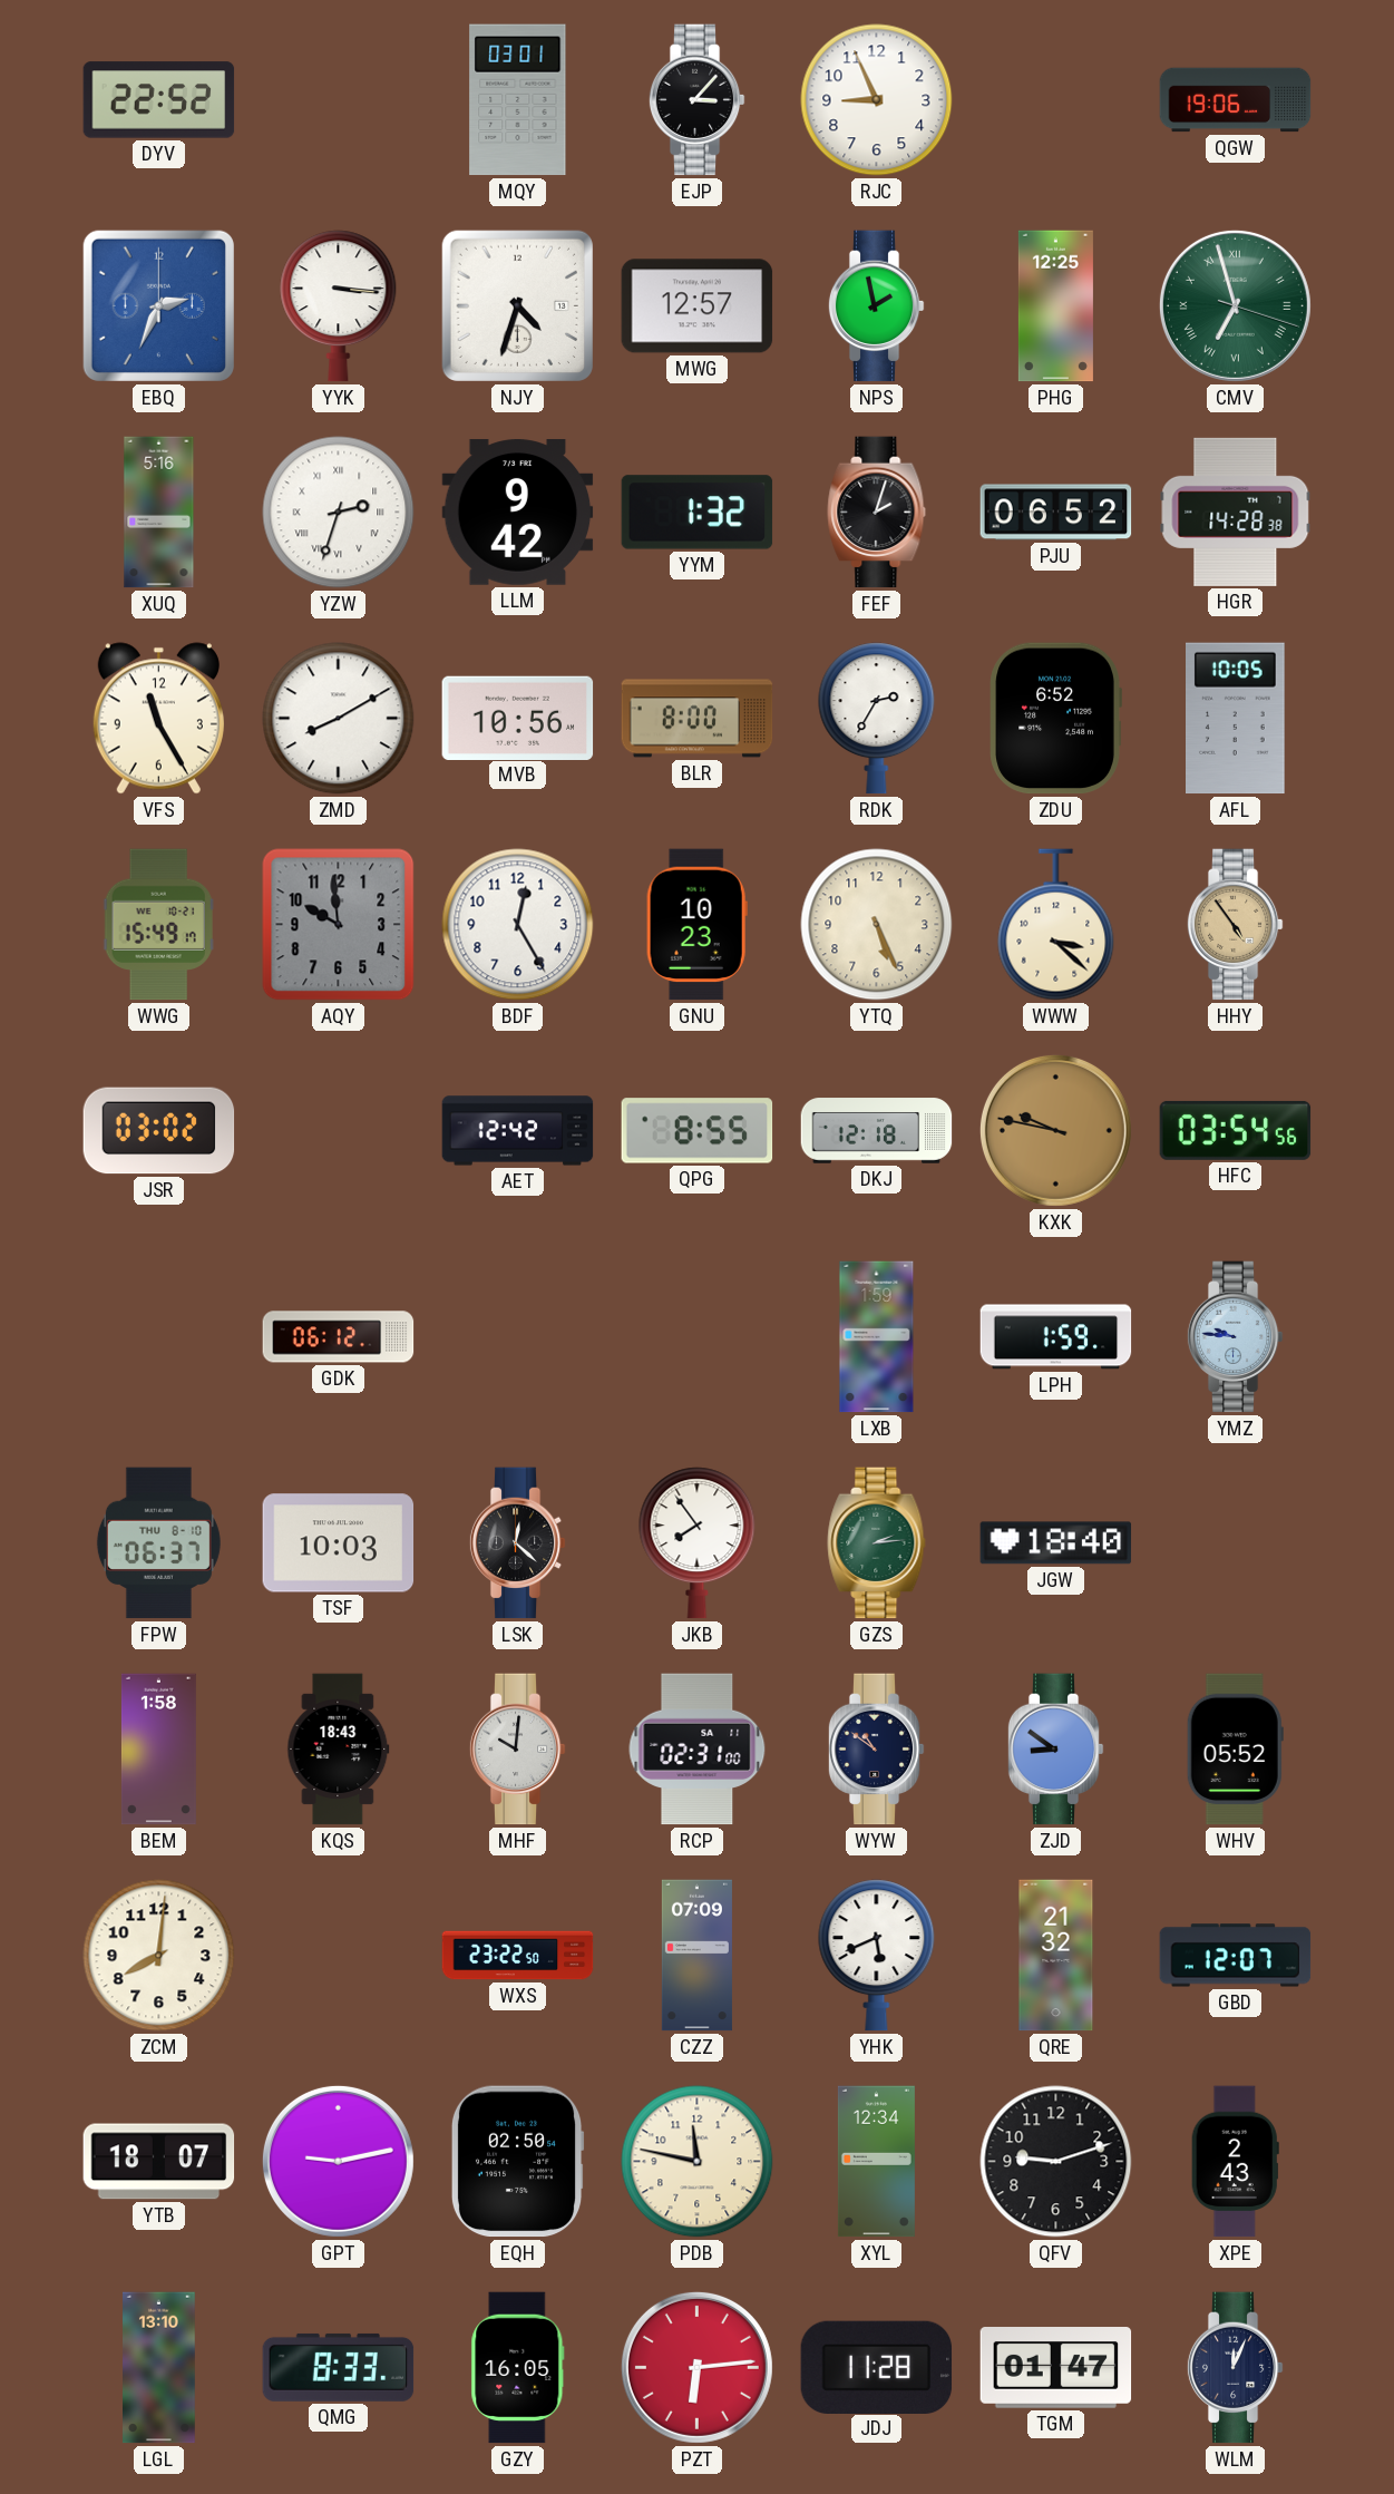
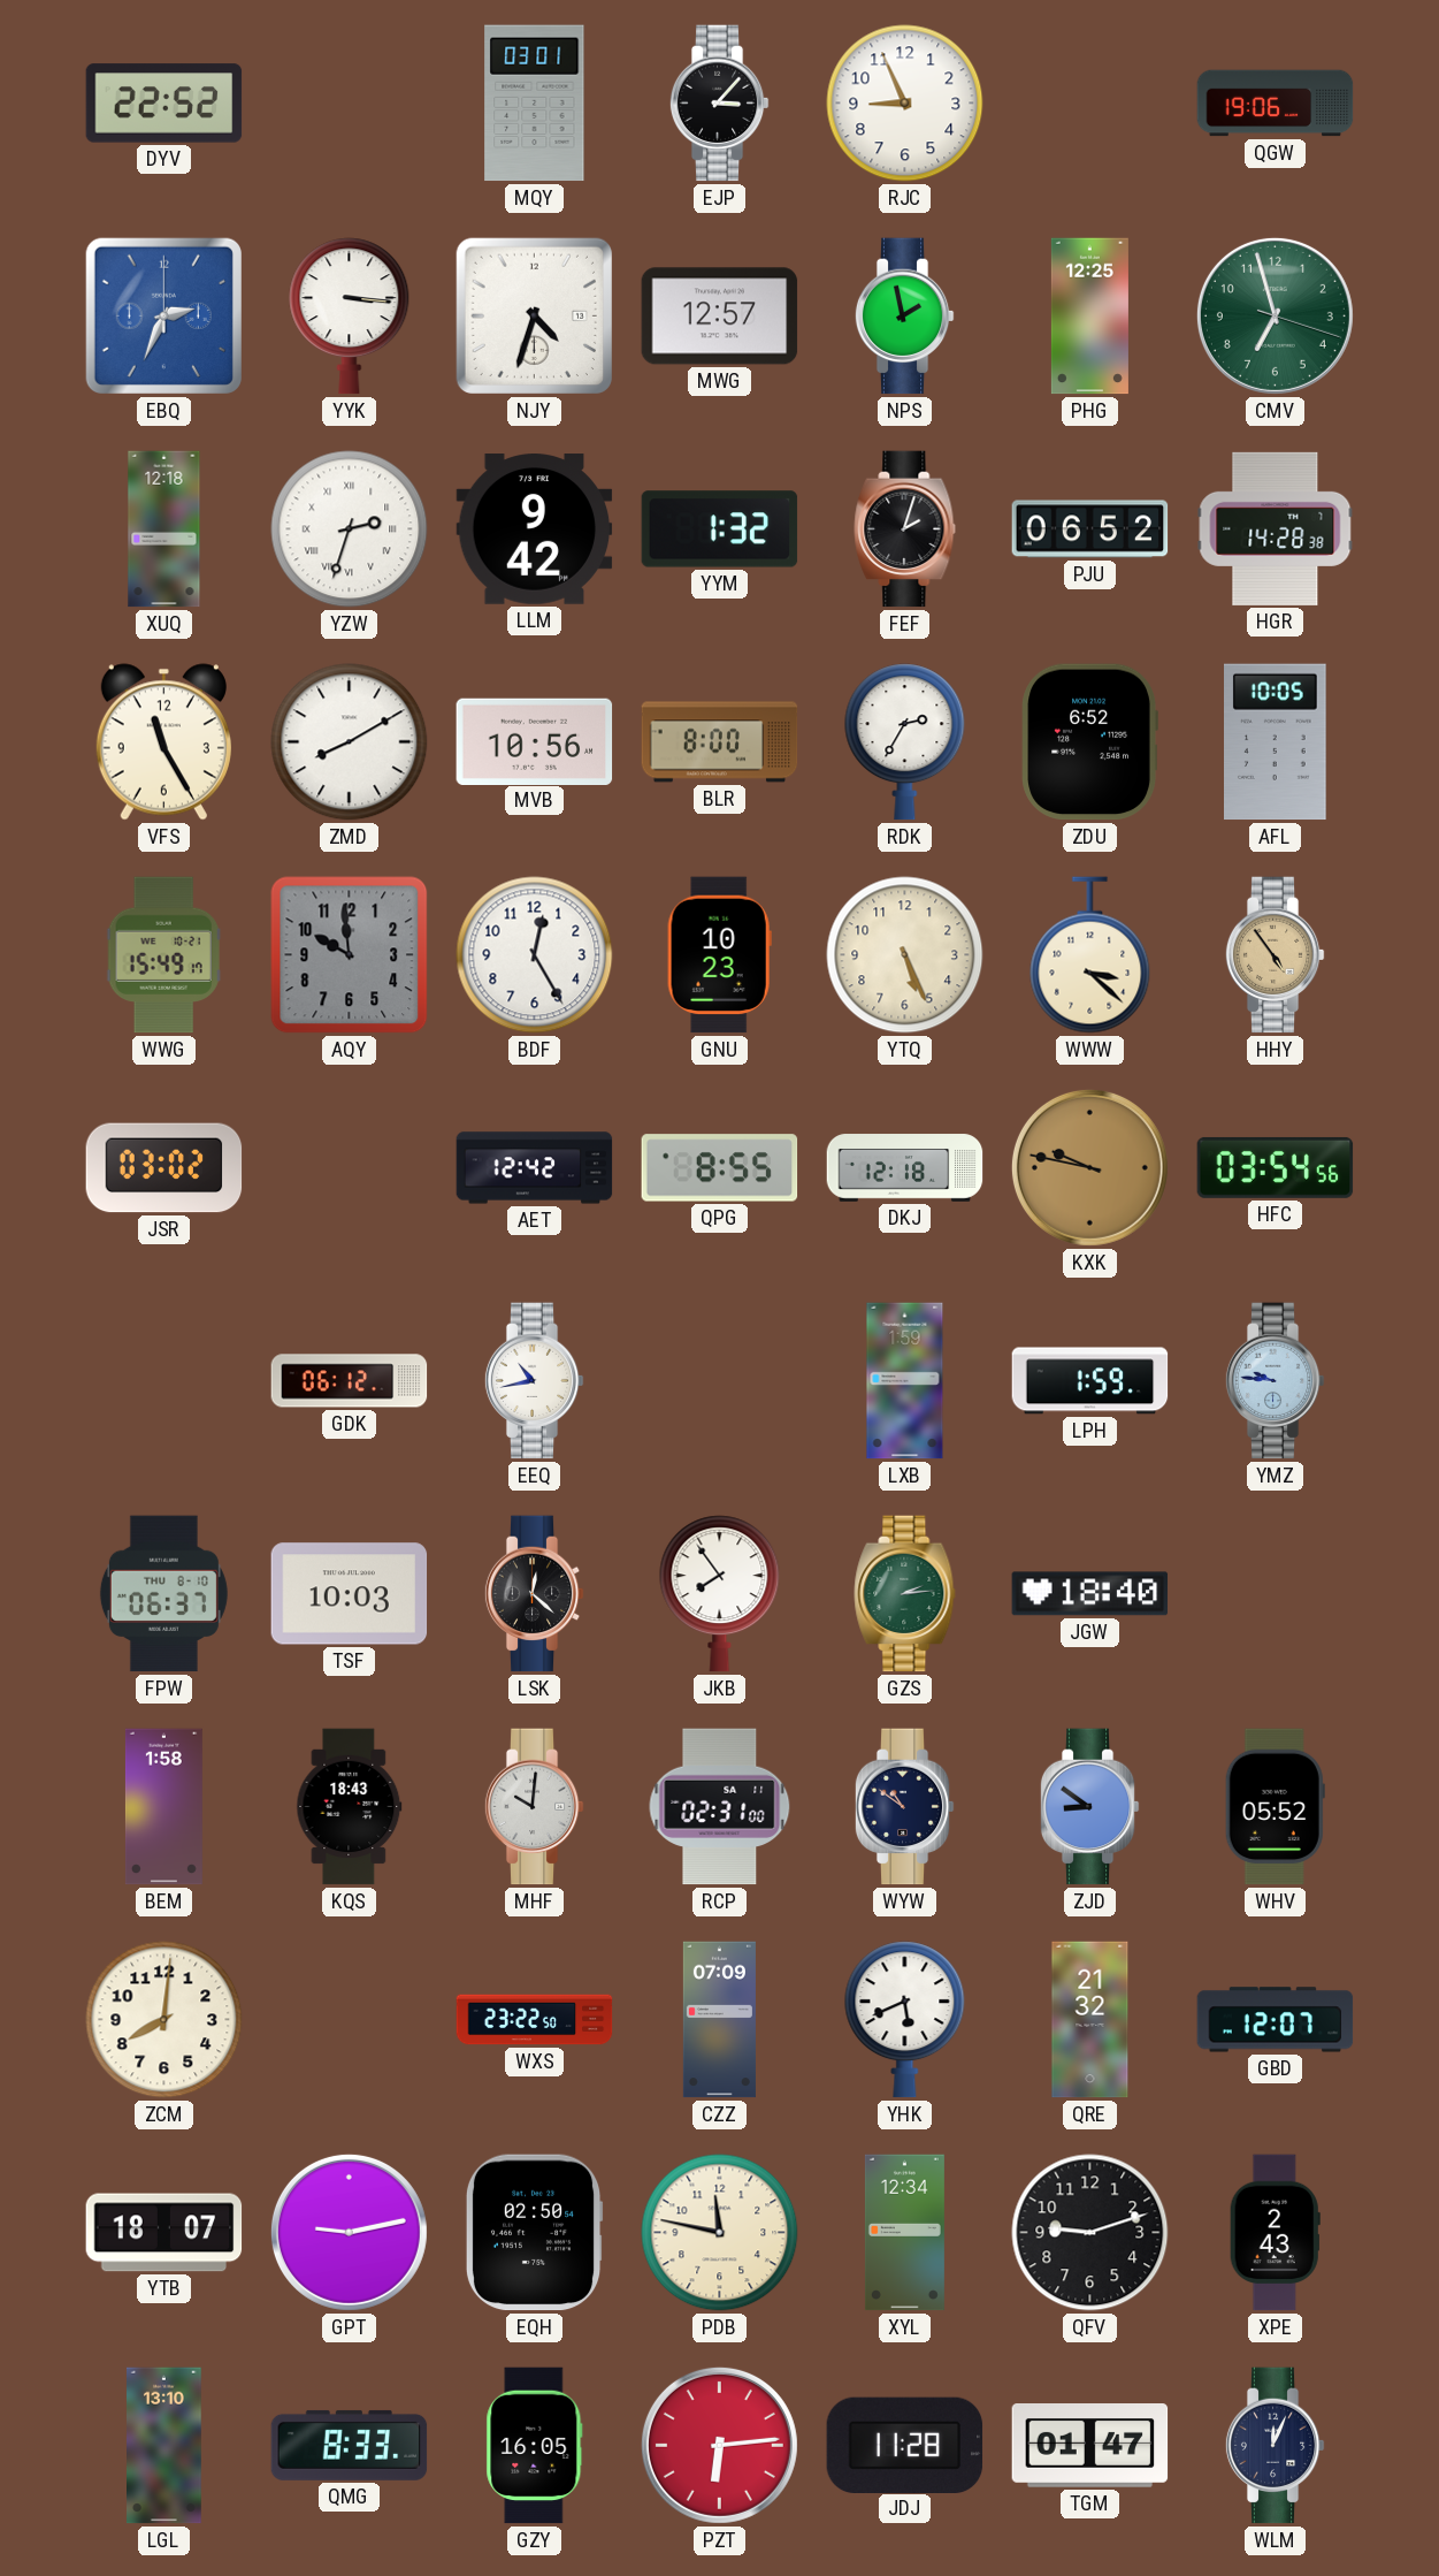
CMV numerals: Roman -> Arabic
XUQ: 5:16 -> 12:18
EEQ: none -> 10:43
